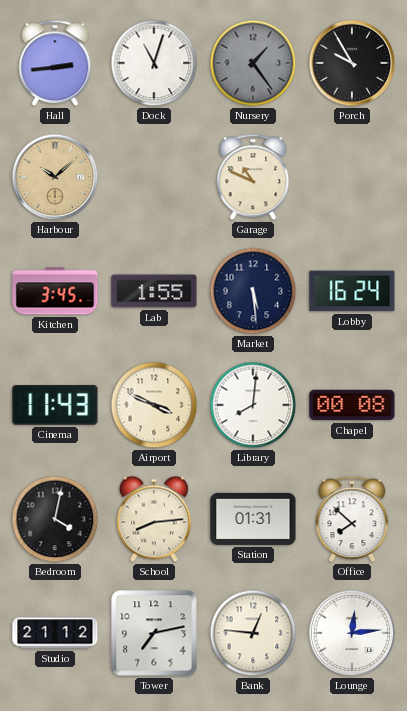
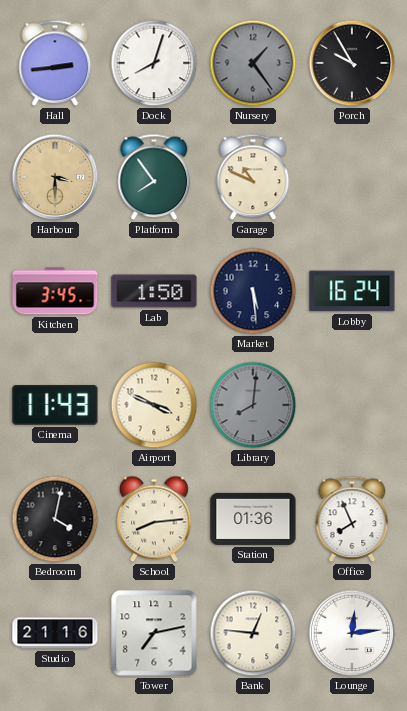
Dock: 11:03 -> 8:03
Harbour: 10:08 -> 3:30
Platform: none -> 7:54
Lab: 1:55 -> 1:50
Library dial: white -> grey
Chapel: 00:08 -> none
Station: 01:31 -> 01:36
Office: 7:52 -> 7:56
Studio: 21:12 -> 21:16
